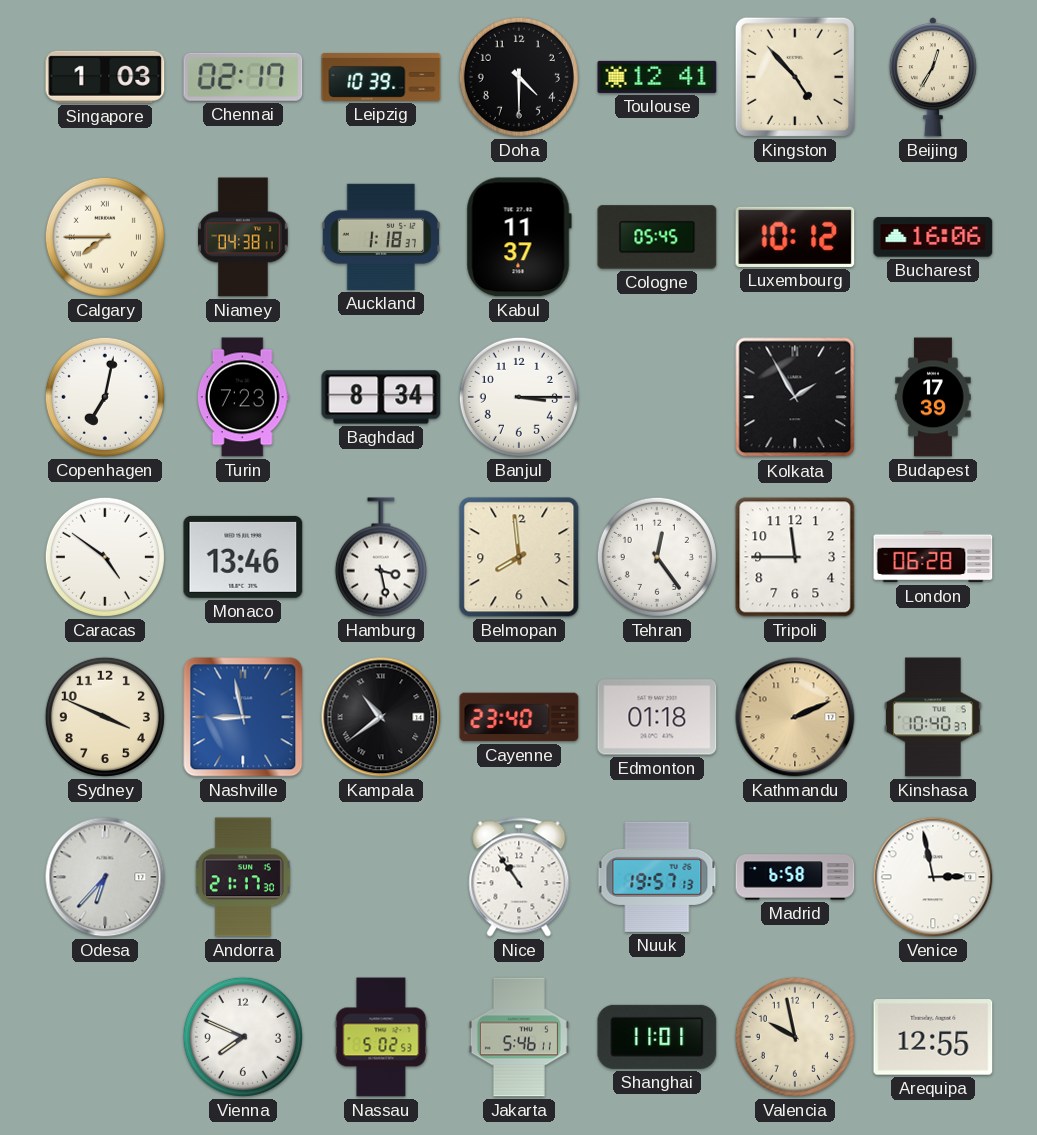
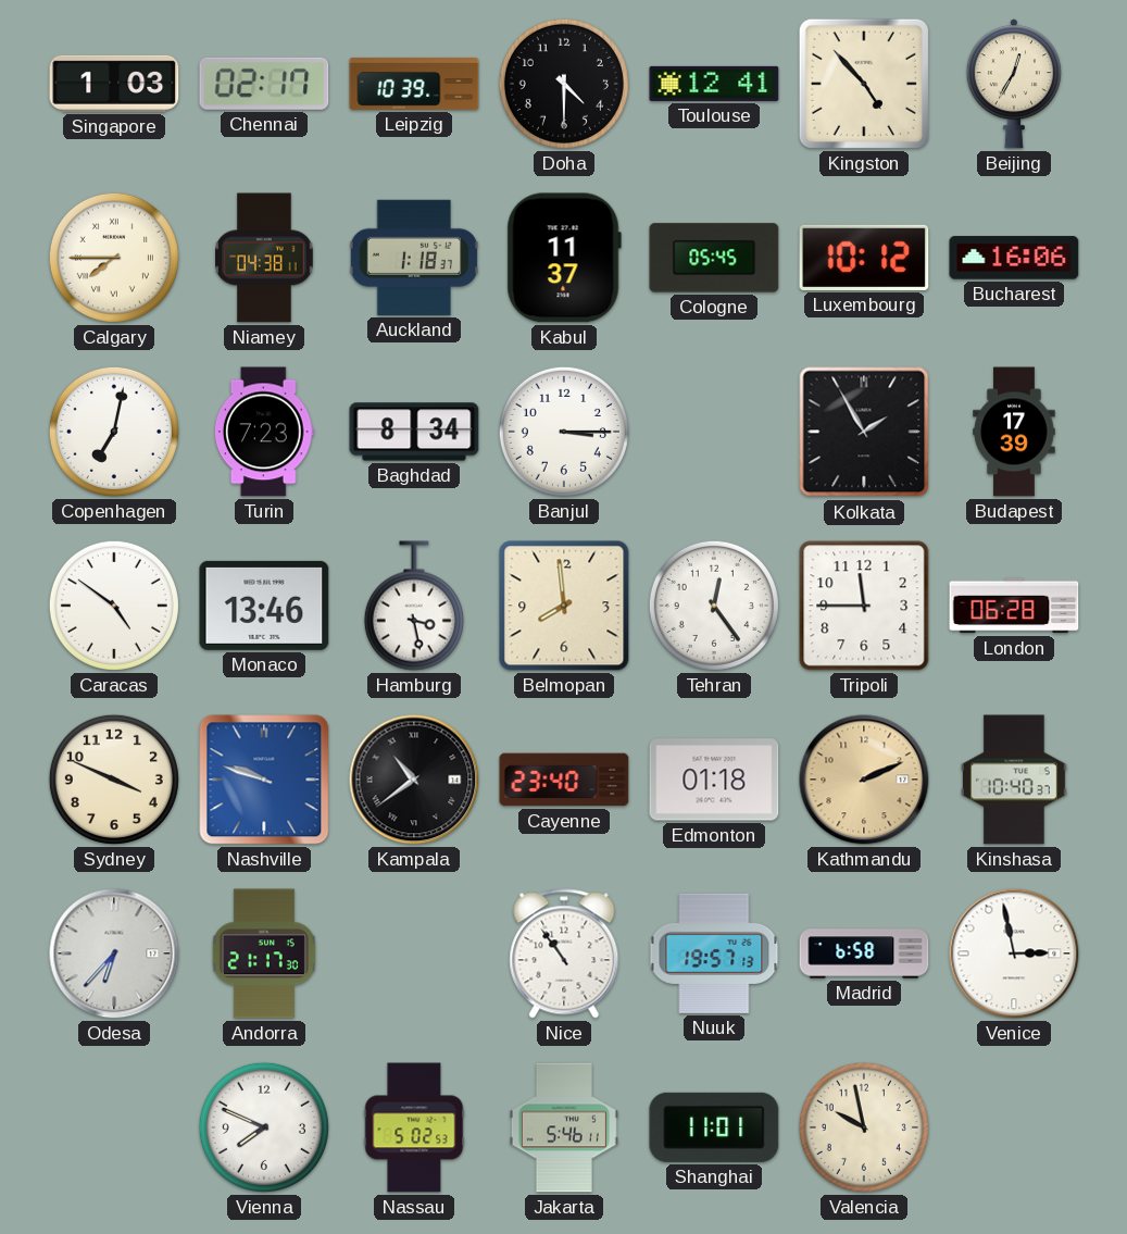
Nashville: 8:58 -> 9:48
Arequipa: 12:55 -> none
